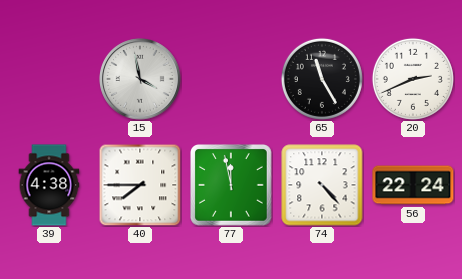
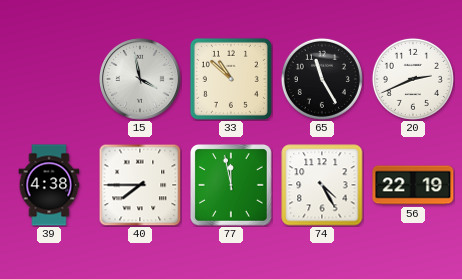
33: none -> 10:52
74: 4:23 -> 4:25
56: 22:24 -> 22:19
